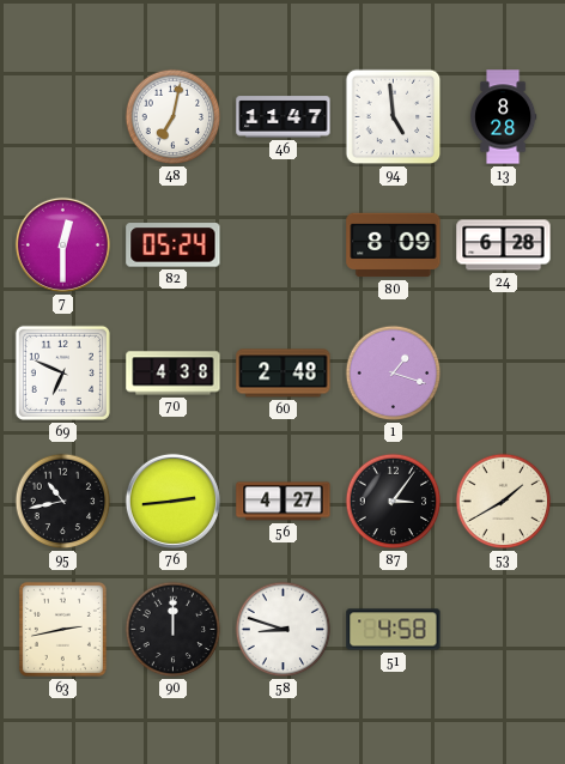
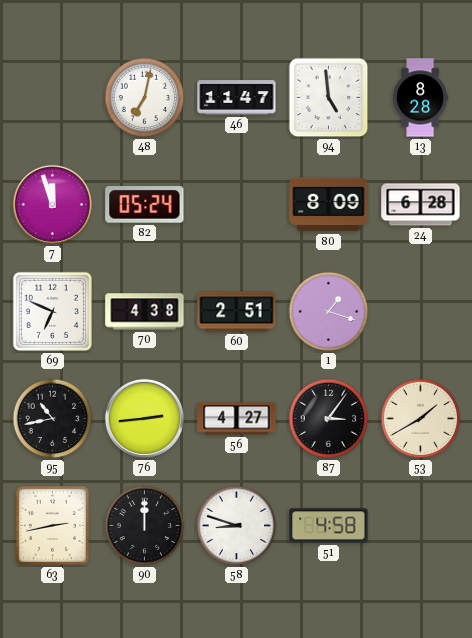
7: 12:30 -> 11:57
60: 2:48 -> 2:51
